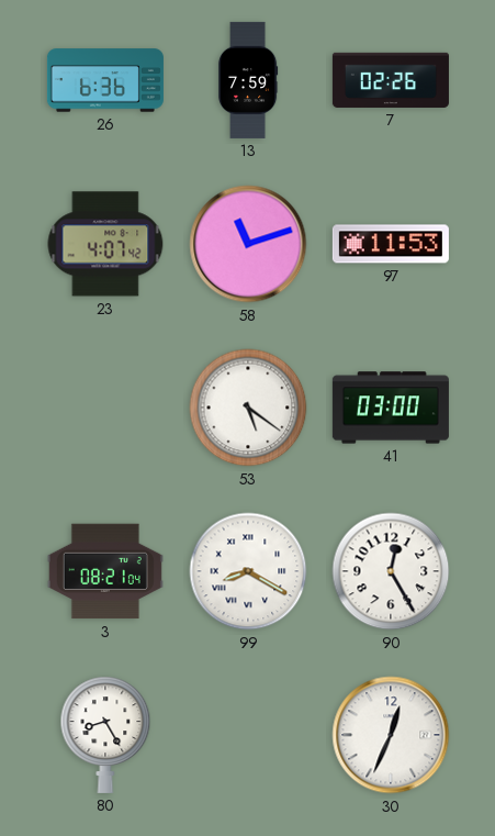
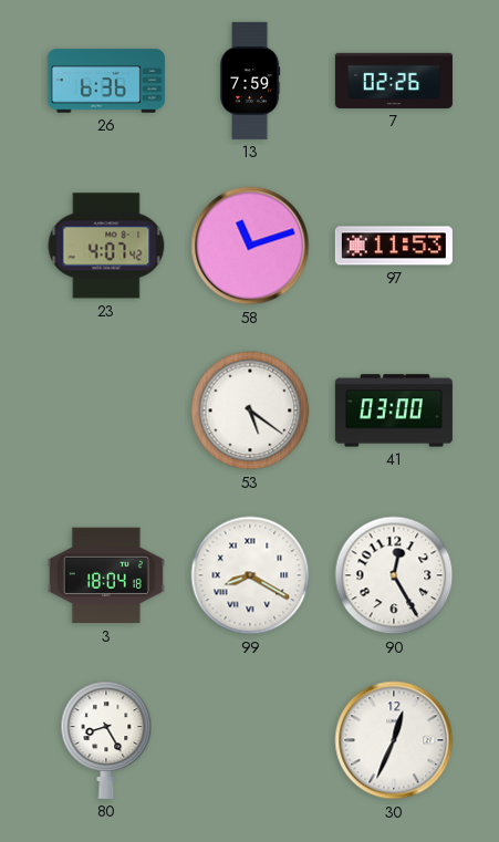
3: 08:21 -> 18:04
